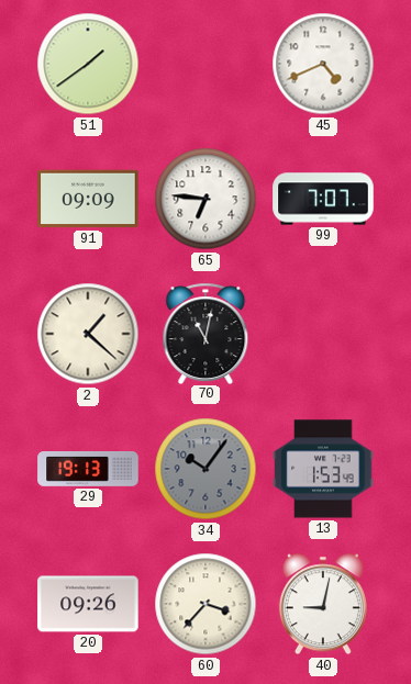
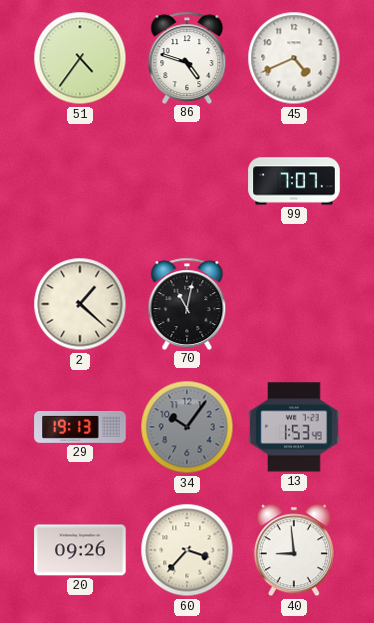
51: 1:39 -> 4:36
86: none -> 4:48
91: 09:09 -> none
65: 6:46 -> none
40: 9:02 -> 8:59
